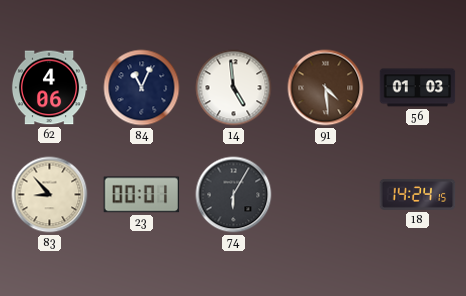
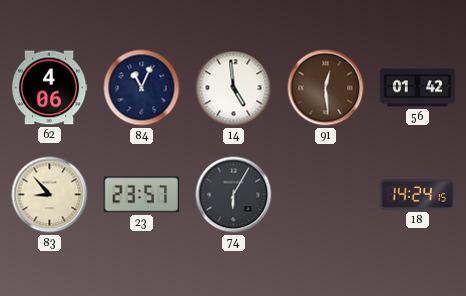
91: 4:29 -> 12:29
56: 01:03 -> 01:42
23: 00:01 -> 23:57
